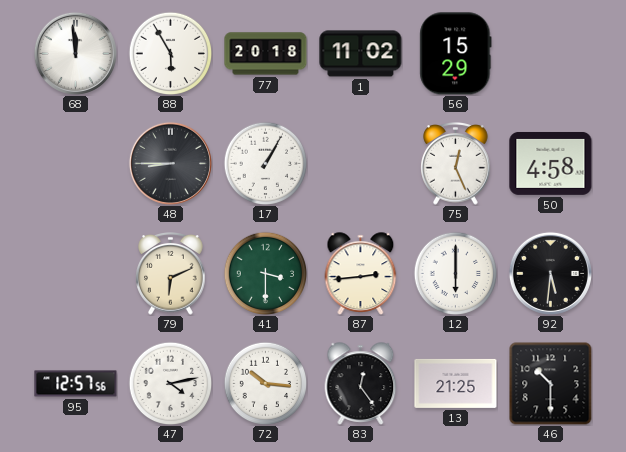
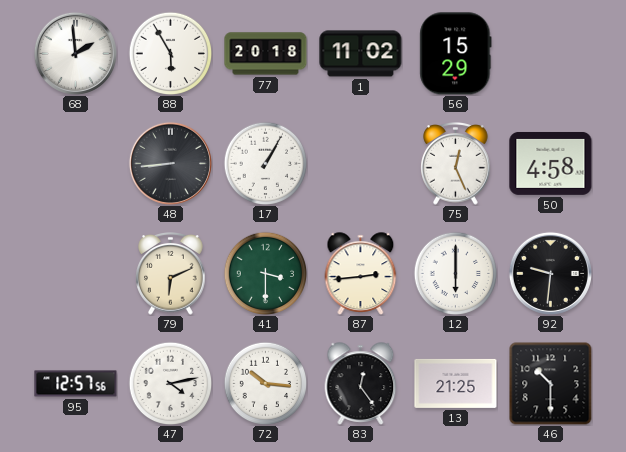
68: 11:59 -> 1:59
48: 8:45 -> 8:44
92: 5:31 -> 9:31
